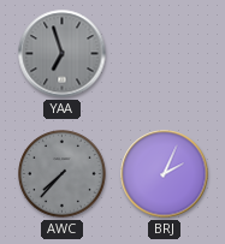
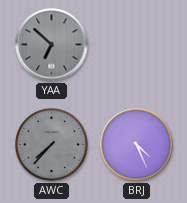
YAA: 6:57 -> 6:52
BRJ: 2:04 -> 4:26
